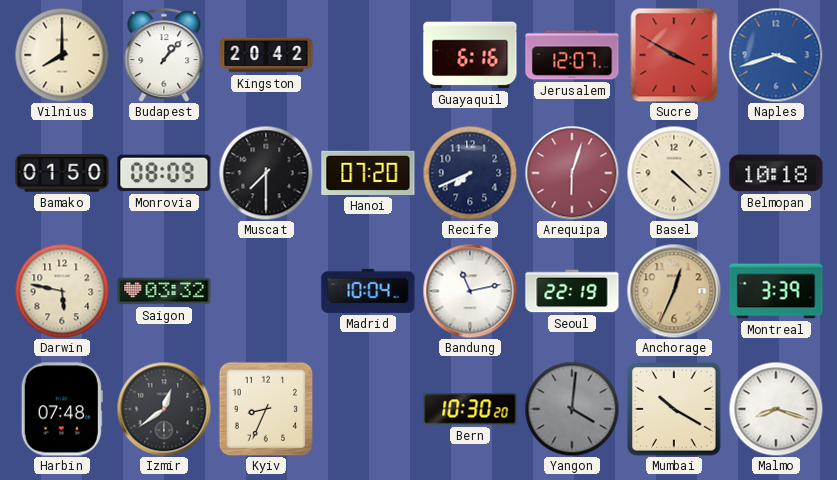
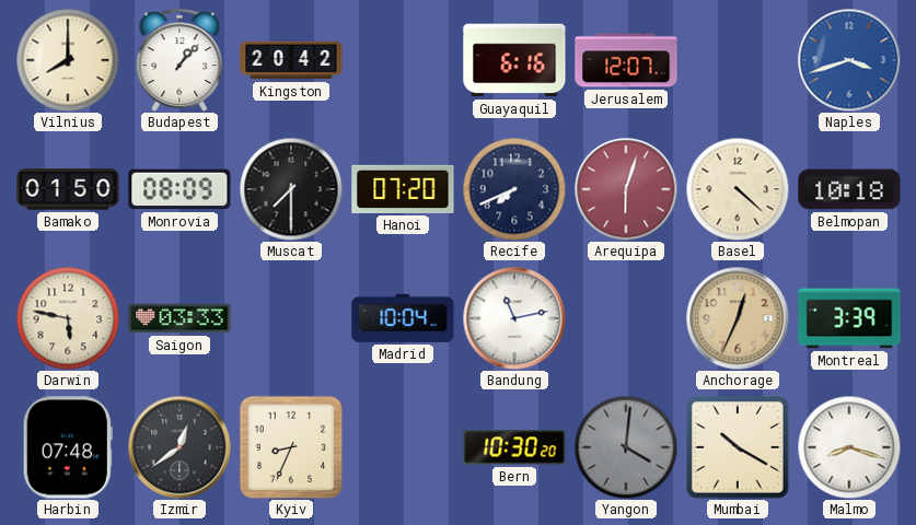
Sucre: 3:50 -> none
Saigon: 03:32 -> 03:33
Seoul: 22:19 -> none
